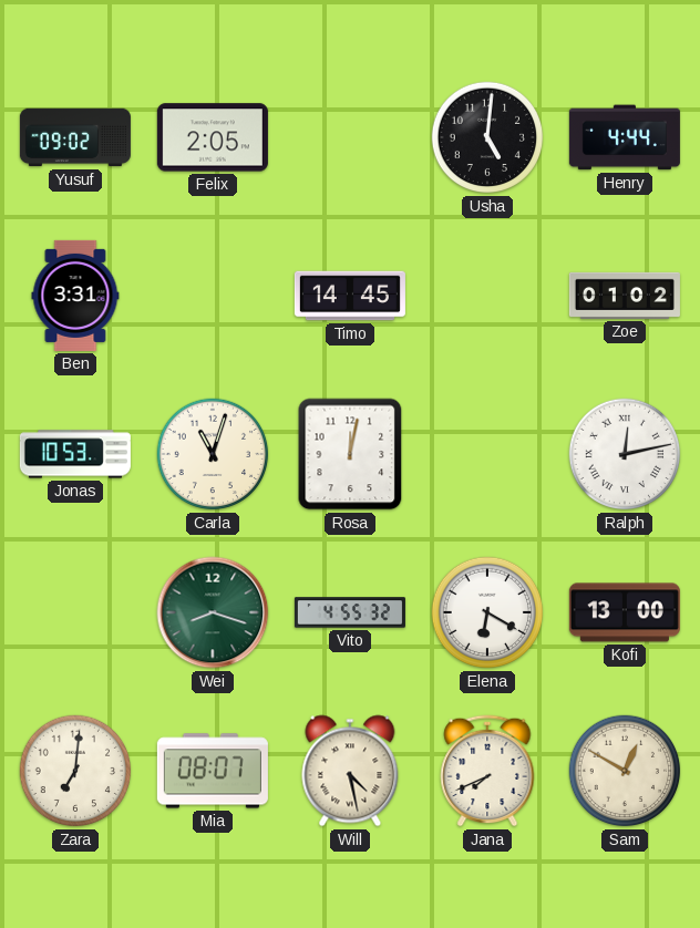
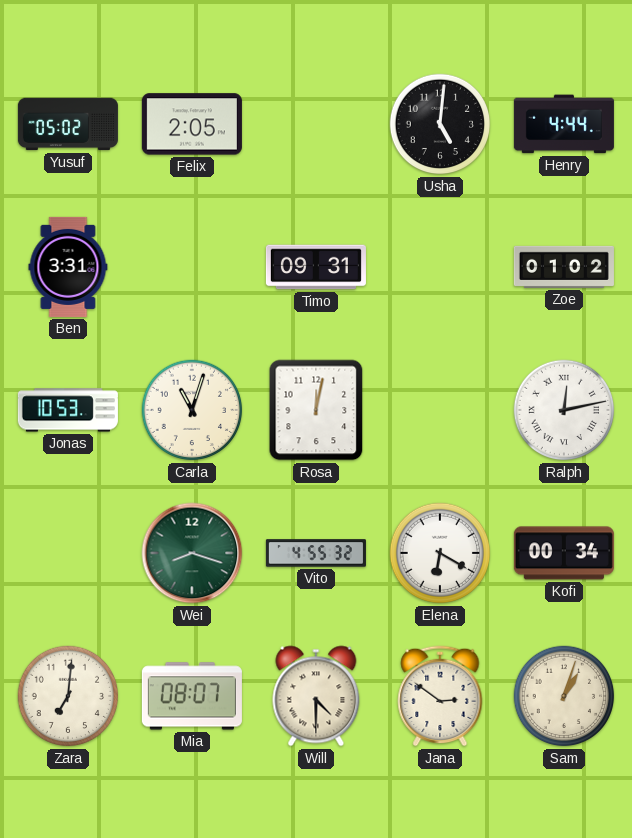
Yusuf: 09:02 -> 05:02
Timo: 14:45 -> 09:31
Kofi: 13:00 -> 00:34
Will: 4:28 -> 4:30
Jana: 7:41 -> 2:51
Sam: 12:50 -> 1:03
